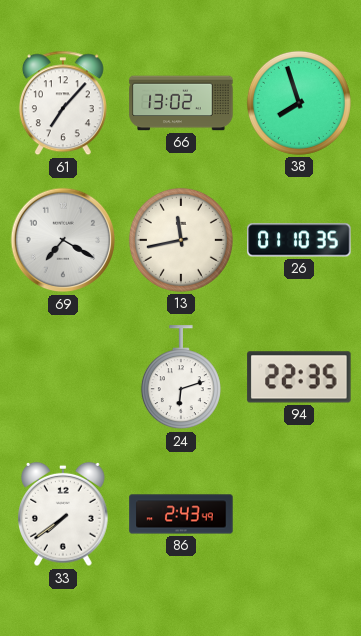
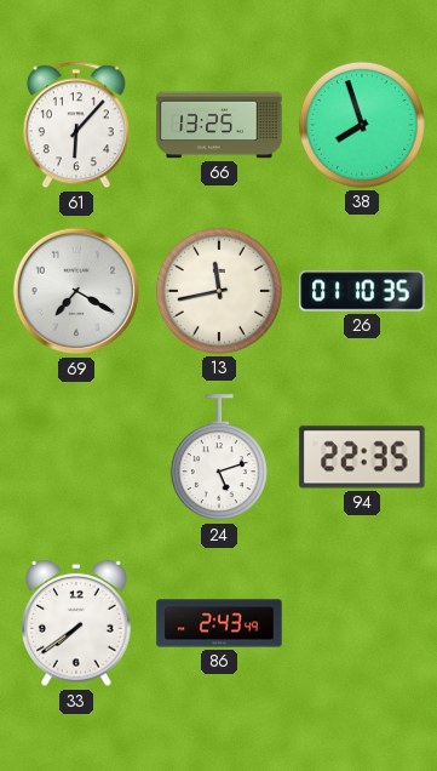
61: 7:07 -> 6:07
66: 13:02 -> 13:25
24: 6:12 -> 5:12
